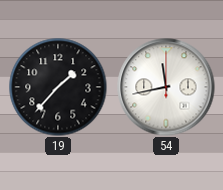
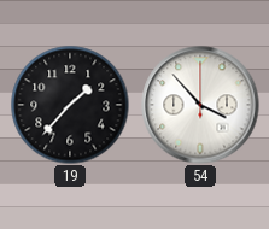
54: 11:43 -> 3:53
